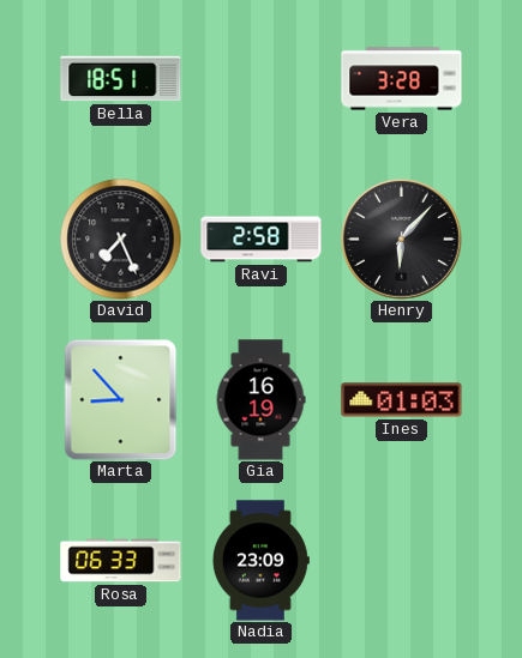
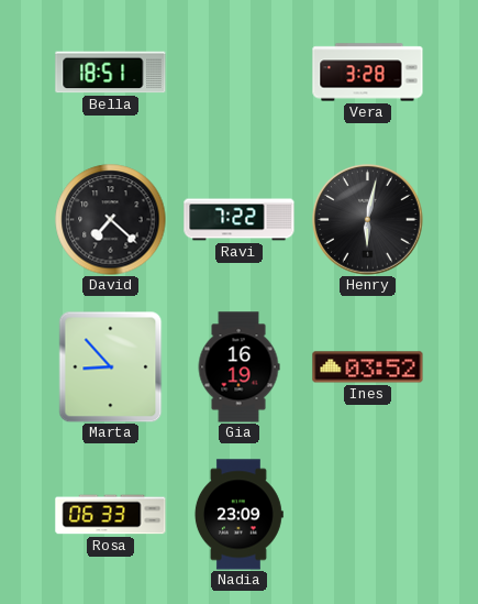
David: 7:26 -> 7:22
Ravi: 2:58 -> 7:22
Henry: 6:07 -> 6:02
Ines: 01:03 -> 03:52
